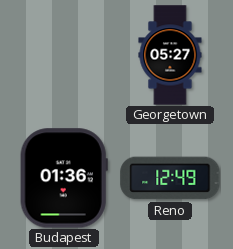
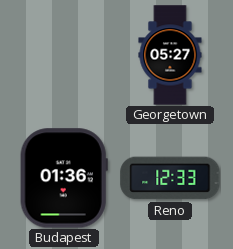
Reno: 12:49 -> 12:33
